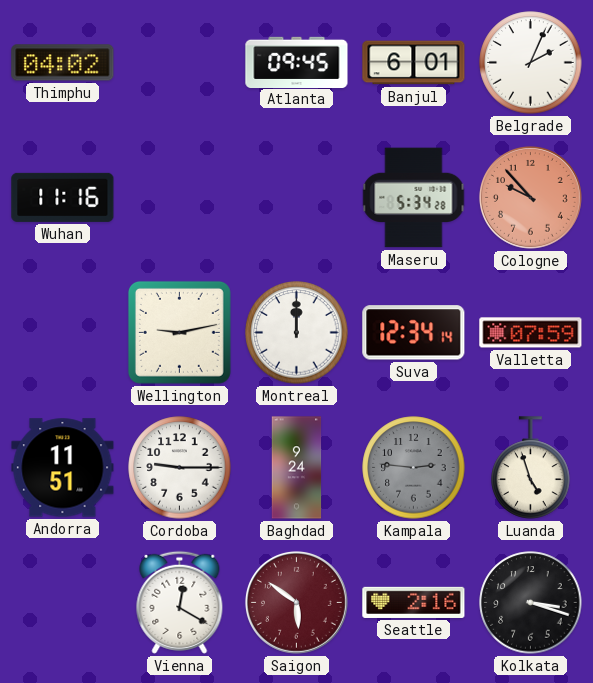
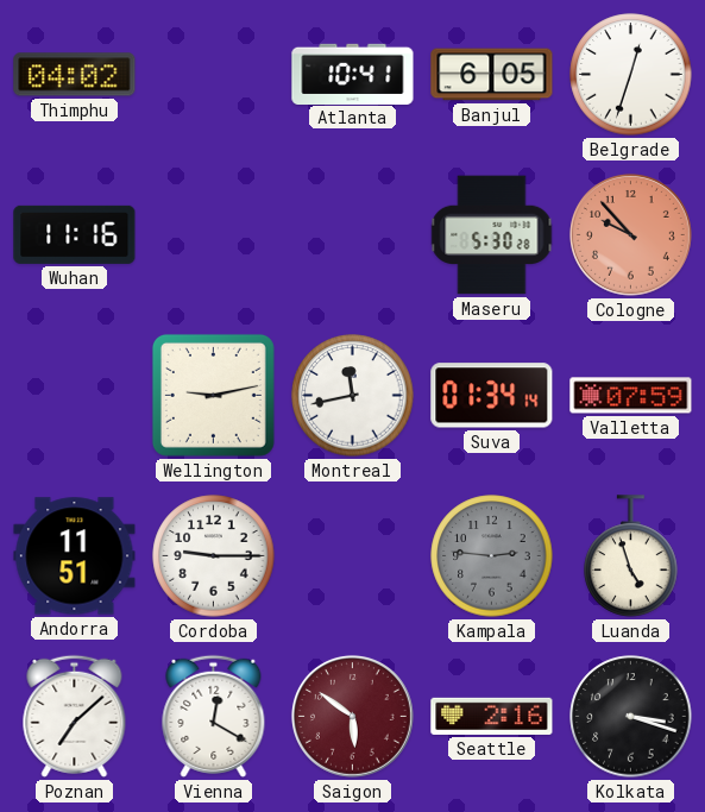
Atlanta: 09:45 -> 10:41
Banjul: 6:01 -> 6:05
Belgrade: 2:04 -> 12:33
Maseru: 5:34 -> 5:30
Montreal: 12:00 -> 11:43
Suva: 12:34 -> 01:34
Baghdad: 9:24 -> none
Poznan: none -> 7:08
